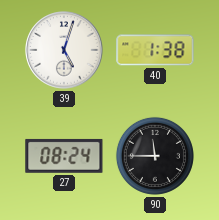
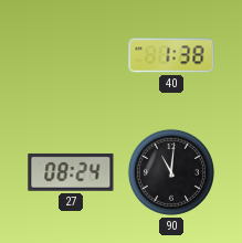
39: 5:03 -> none
90: 11:45 -> 11:01
